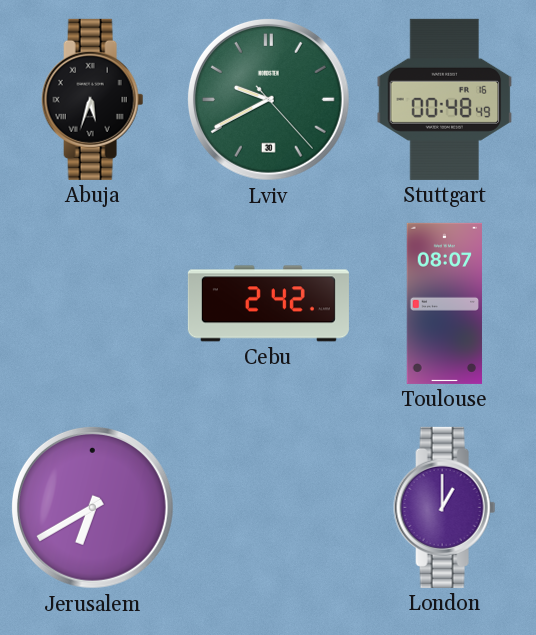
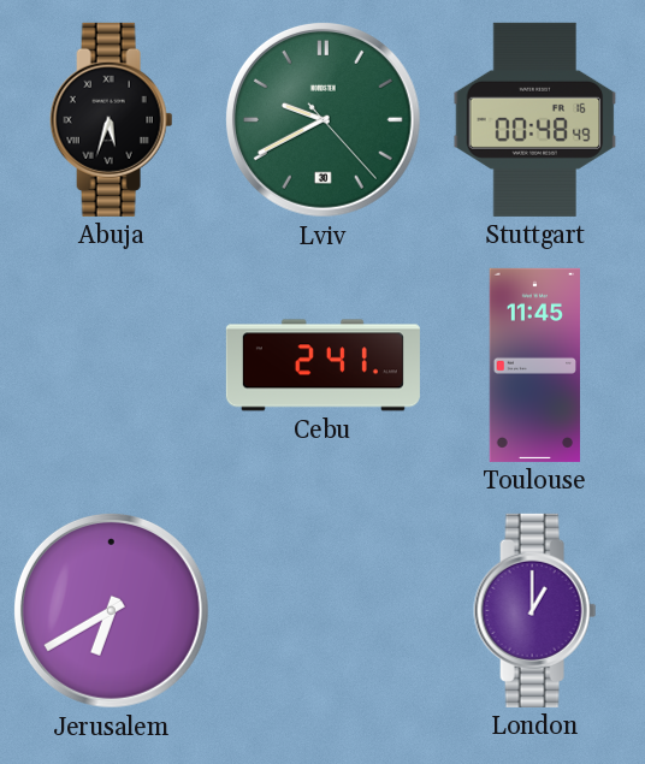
Cebu: 2:42 -> 2:41
Toulouse: 08:07 -> 11:45
